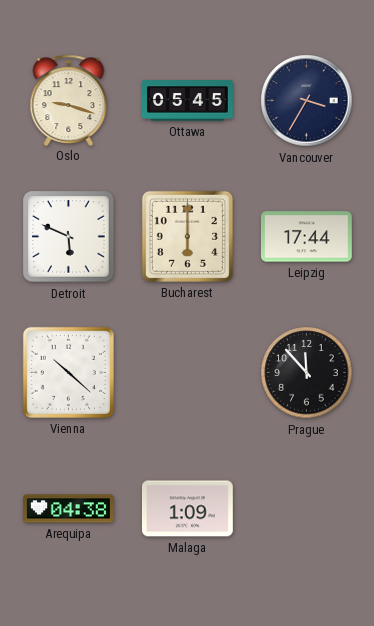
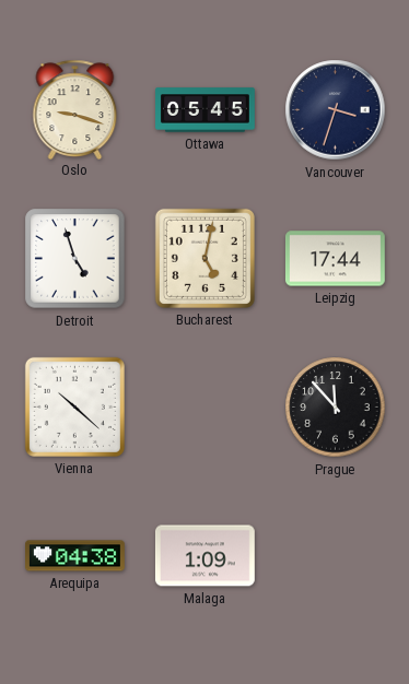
Vancouver: 3:35 -> 3:33
Detroit: 5:49 -> 4:57
Bucharest: 6:00 -> 5:02
